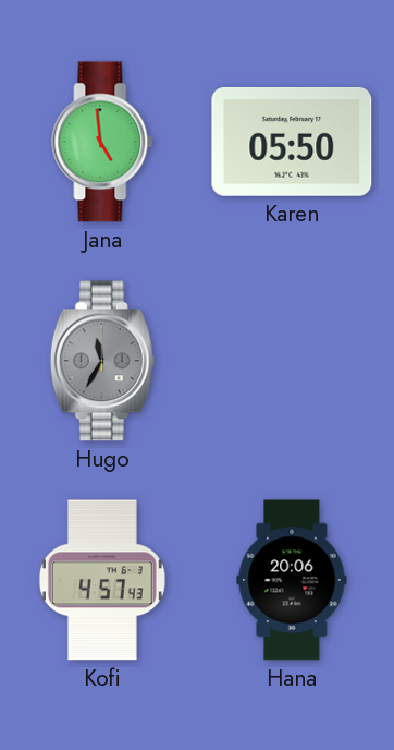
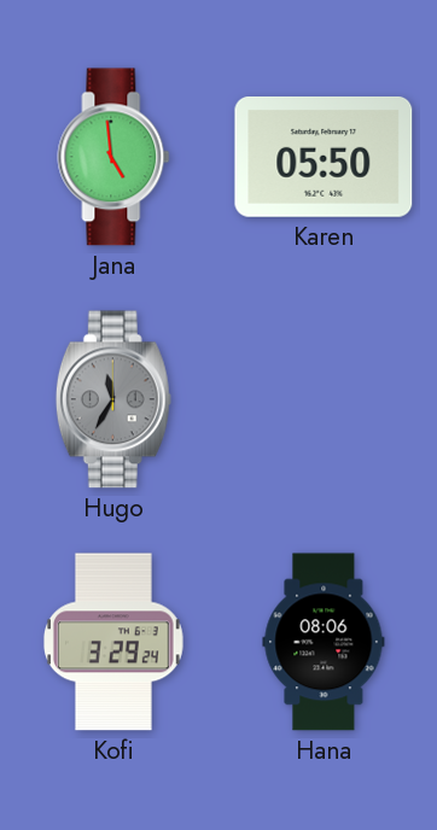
Kofi: 4:57 -> 3:29
Hana: 20:06 -> 08:06
